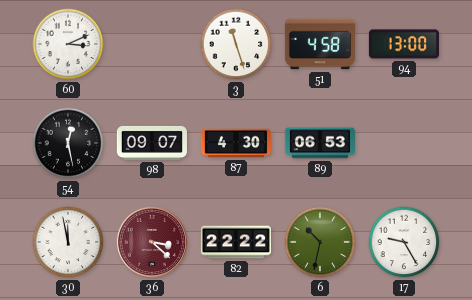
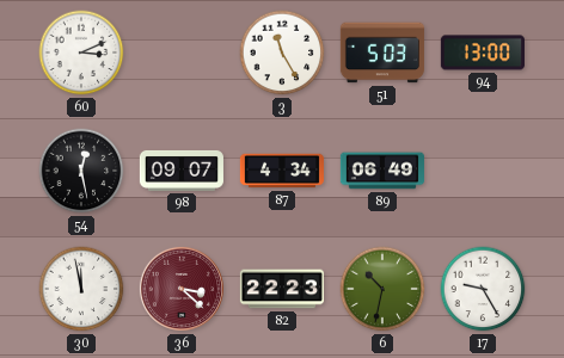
3: 11:27 -> 11:25
51: 4:58 -> 5:03
87: 4:30 -> 4:34
89: 06:53 -> 06:49
82: 22:22 -> 22:23
